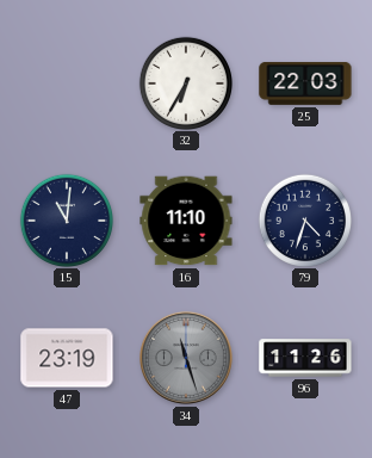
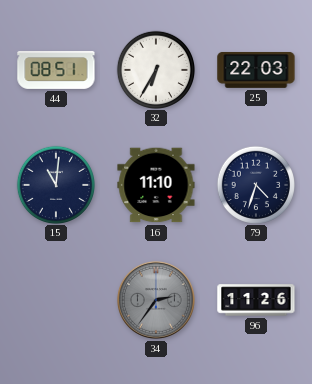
44: none -> 08:51
47: 23:19 -> none
34: 11:27 -> 2:36
